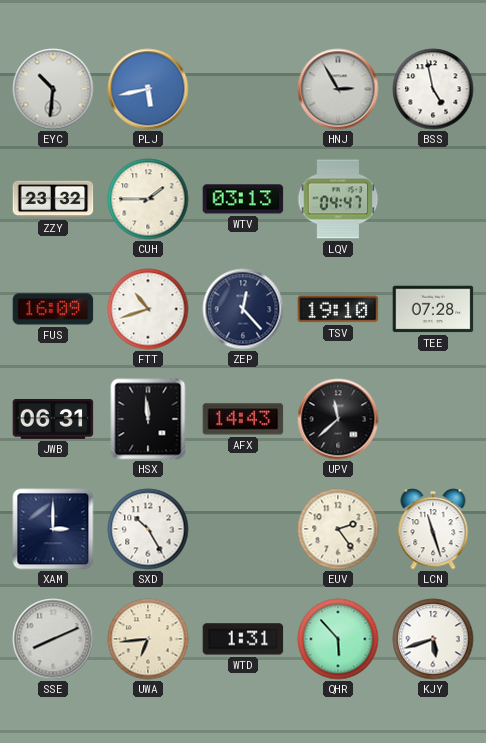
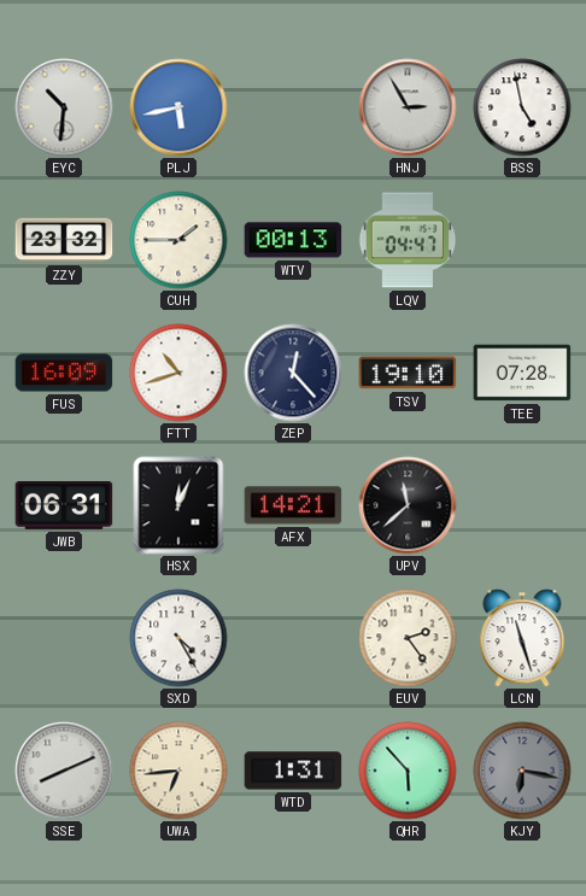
WTV: 03:13 -> 00:13
HSX: 11:59 -> 12:04
AFX: 14:43 -> 14:21
XAM: 3:00 -> none
SXD: 10:25 -> 4:25
KJY: 5:42 -> 6:17
KJY dial: white -> grey
